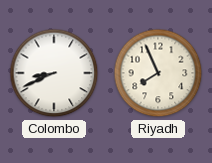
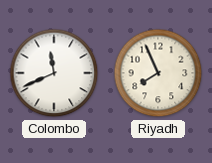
Colombo: 8:41 -> 11:41
